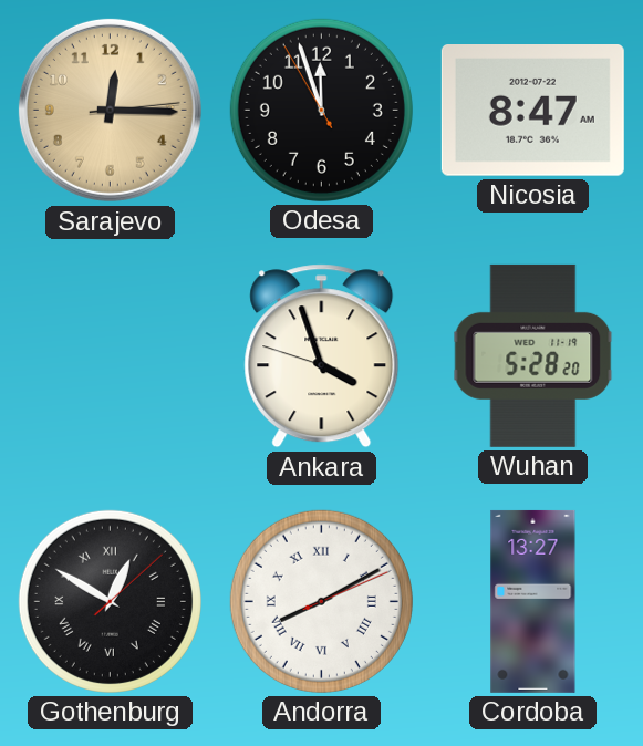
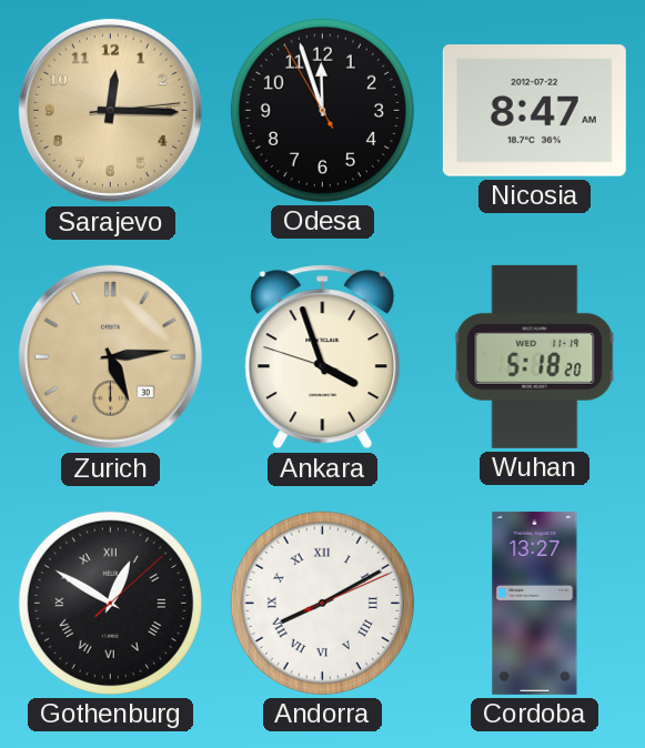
Zurich: none -> 5:14
Wuhan: 5:28 -> 5:18
